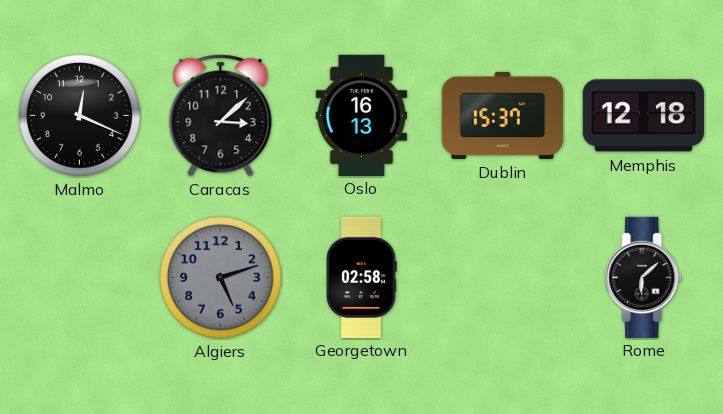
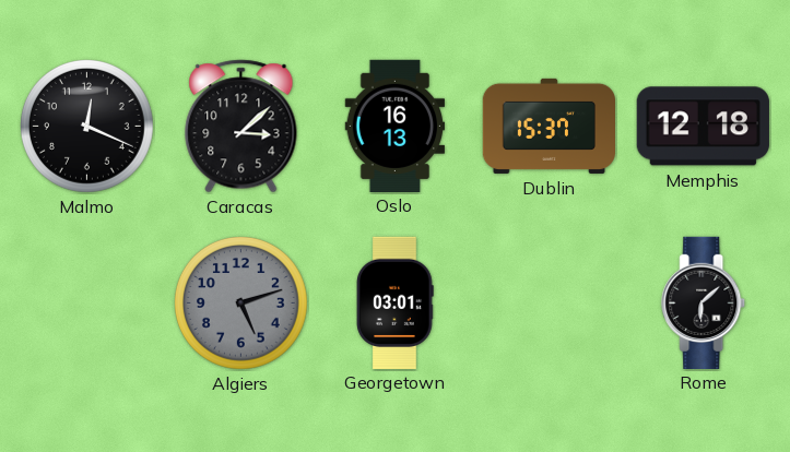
Georgetown: 02:58 -> 03:01
